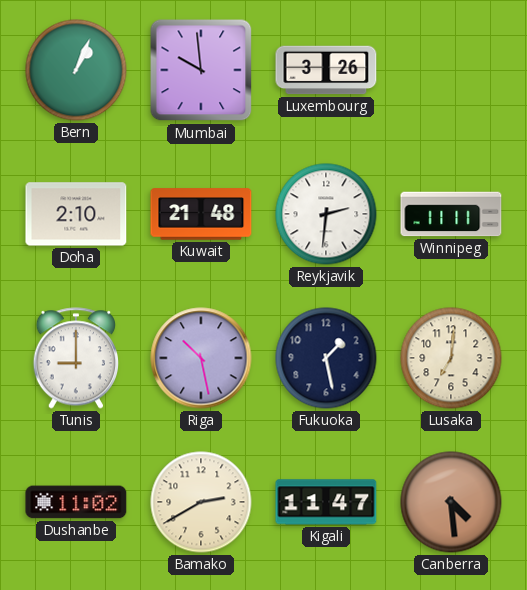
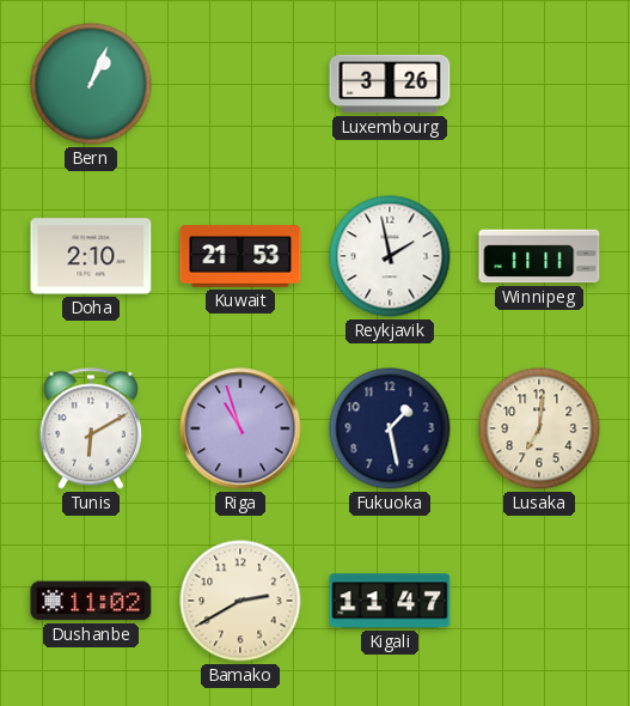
Mumbai: 9:59 -> none
Kuwait: 21:48 -> 21:53
Reykjavik: 2:31 -> 1:58
Tunis: 9:00 -> 6:10
Riga: 10:28 -> 10:57
Canberra: 4:29 -> none
